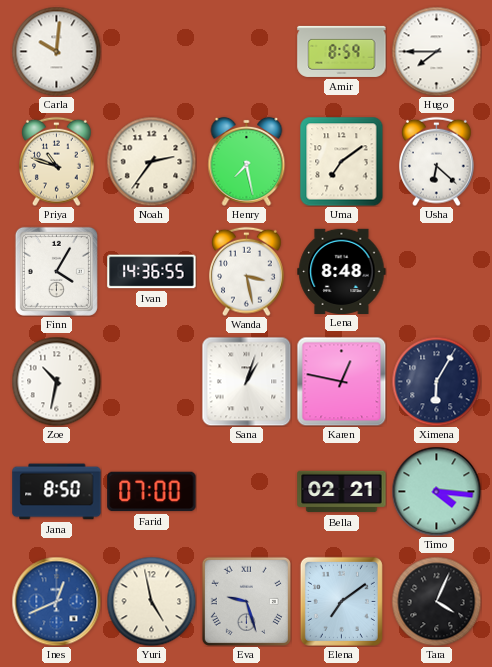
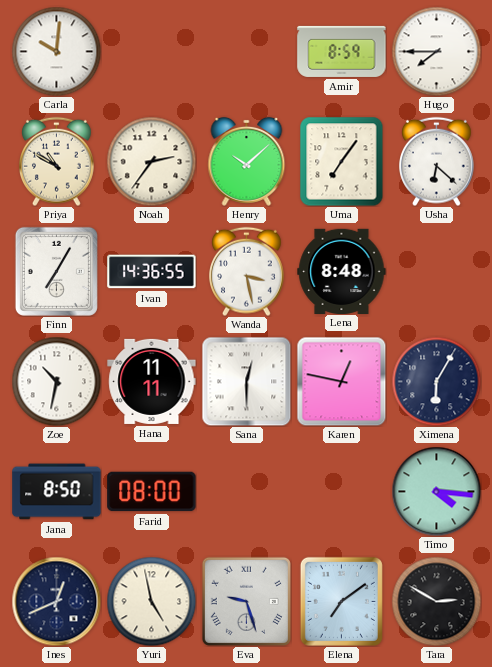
Priya: 10:48 -> 10:50
Henry: 7:28 -> 10:08
Uma: 7:09 -> 7:06
Finn: 4:05 -> 7:05
Hana: none -> 11:11
Sana: 1:03 -> 12:30
Farid: 07:00 -> 08:00
Bella: 02:21 -> none
Ines dial: blue -> navy
Tara: 4:04 -> 2:50
